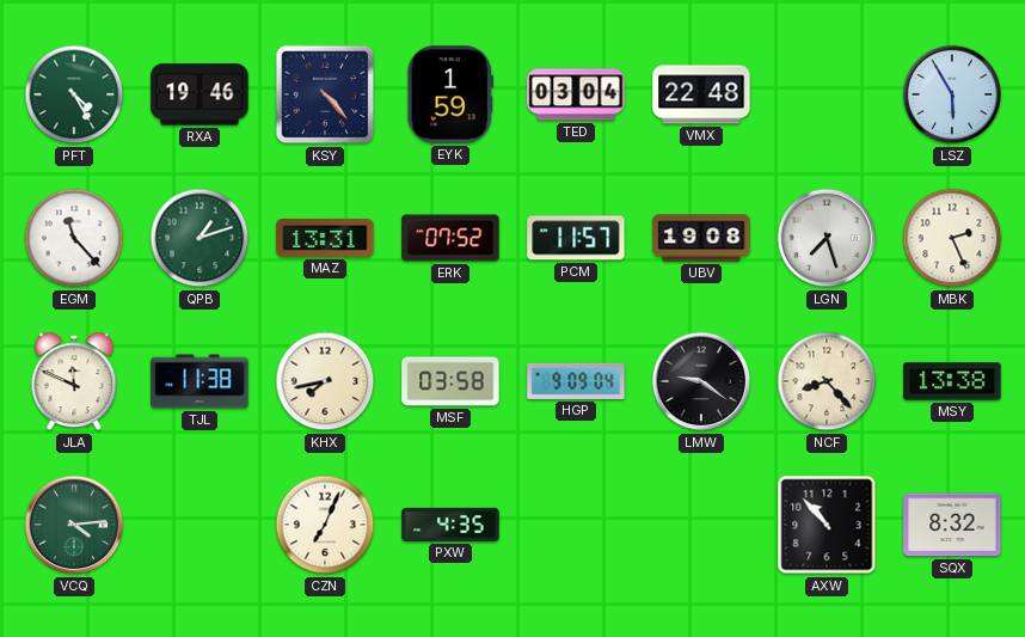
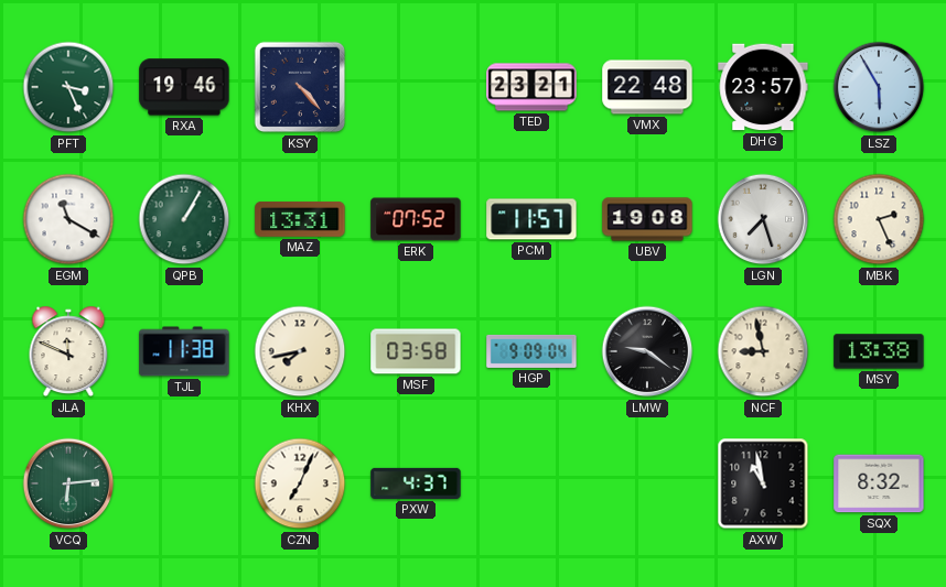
PFT: 4:25 -> 3:26
EYK: 1:59 -> none
TED: 03:04 -> 23:21
DHG: none -> 23:57
EGM: 11:23 -> 11:20
QPB: 1:12 -> 1:05
NCF: 8:23 -> 8:58
VCQ: 4:14 -> 6:14
PXW: 4:35 -> 4:37
AXW: 10:53 -> 10:58
